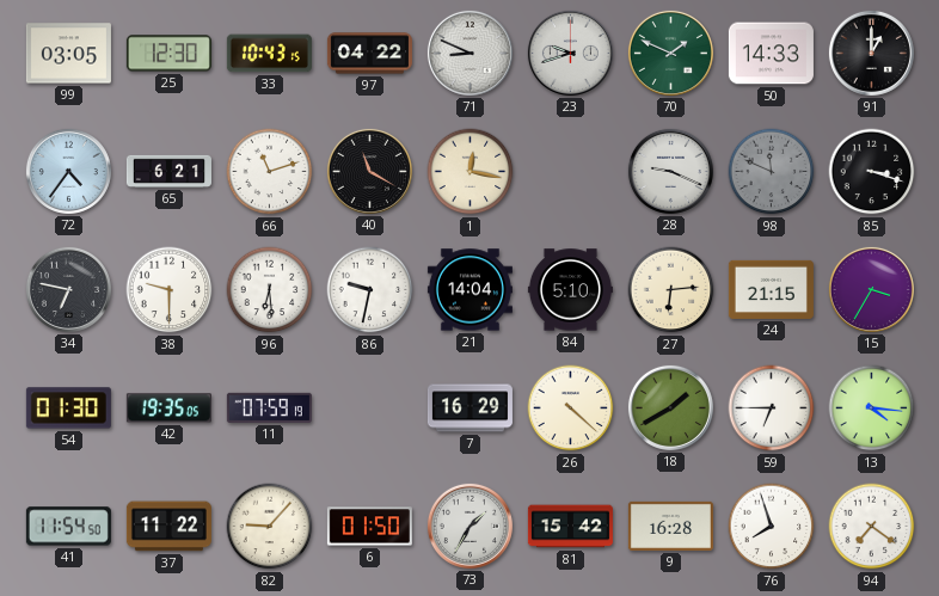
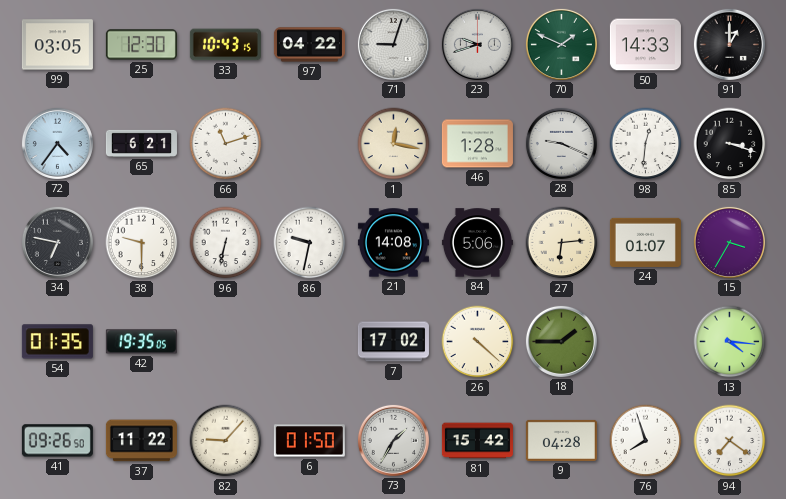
71: 8:49 -> 9:03
40: 11:20 -> none
46: none -> 1:28
98: 11:49 -> 12:31
98 dial: grey -> white
96: 6:29 -> 6:32
21: 14:04 -> 14:08
84: 5:10 -> 5:06
24: 21:15 -> 01:07
54: 01:30 -> 01:35
11: 07:59 -> none
7: 16:29 -> 17:02
18: 1:40 -> 1:45
59: 6:45 -> none
41: 11:54 -> 09:26
9: 16:28 -> 04:28
